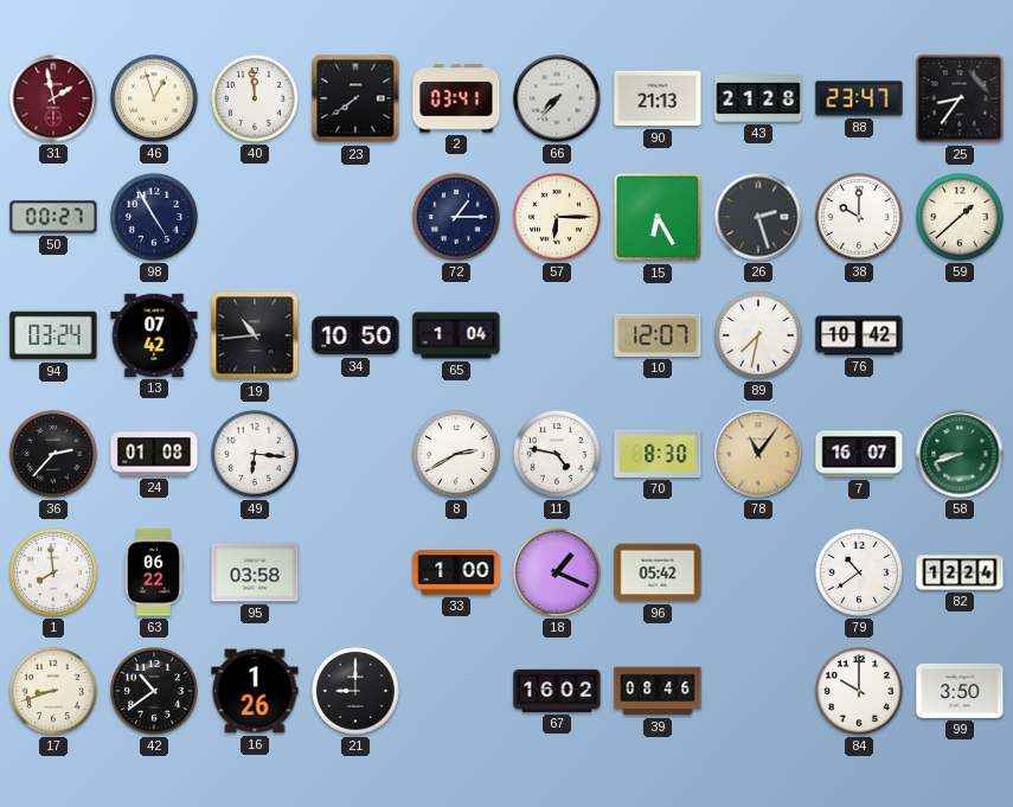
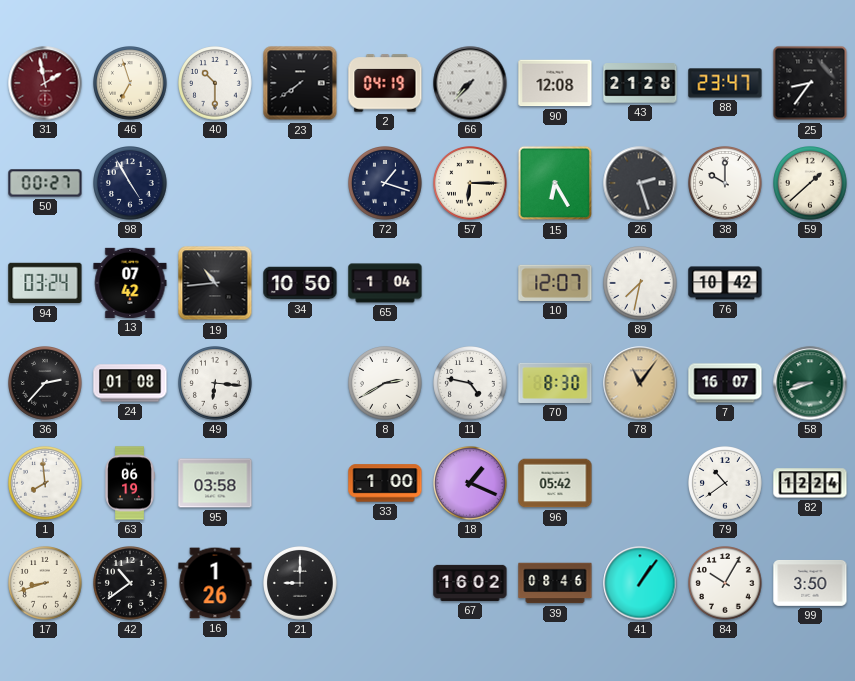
46: 12:57 -> 6:57
40: 11:59 -> 10:30
2: 03:41 -> 04:19
90: 21:13 -> 12:08
72: 1:15 -> 1:18
63: 06:22 -> 06:19
41: none -> 1:06
84: 10:00 -> 10:05
